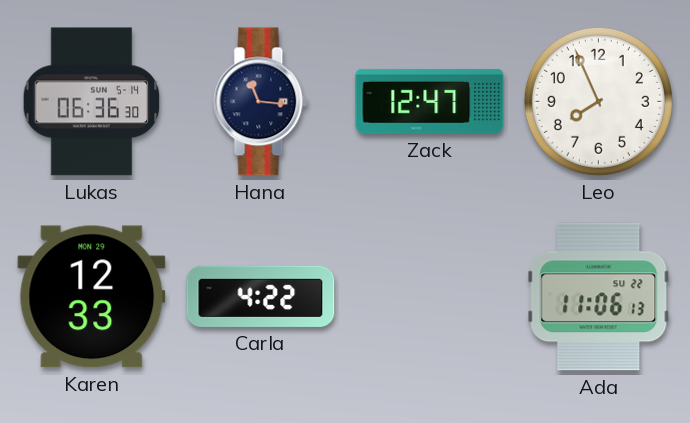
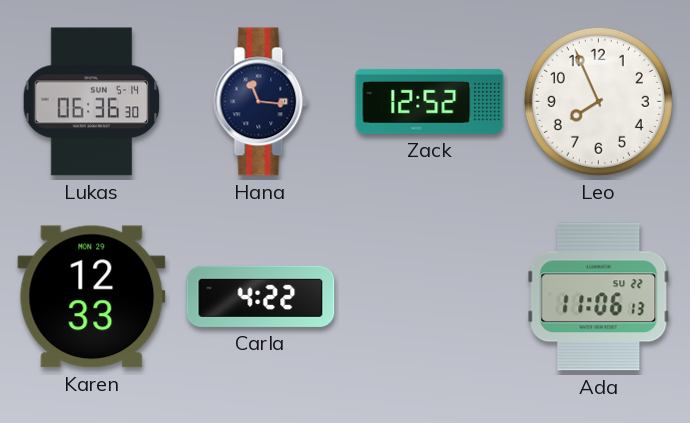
Zack: 12:47 -> 12:52
